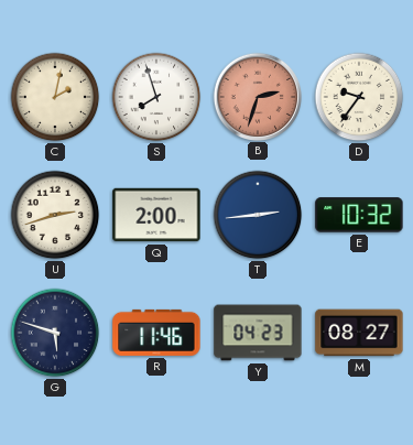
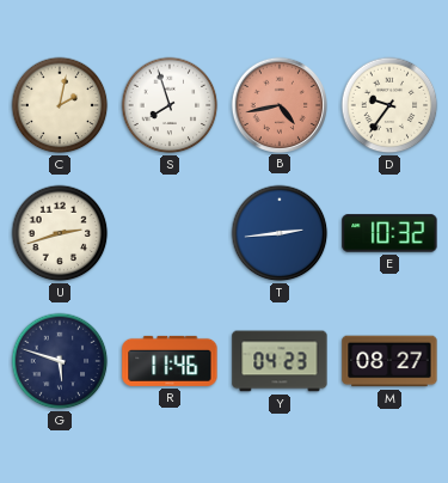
B: 2:33 -> 4:43
Q: 2:00 -> none
